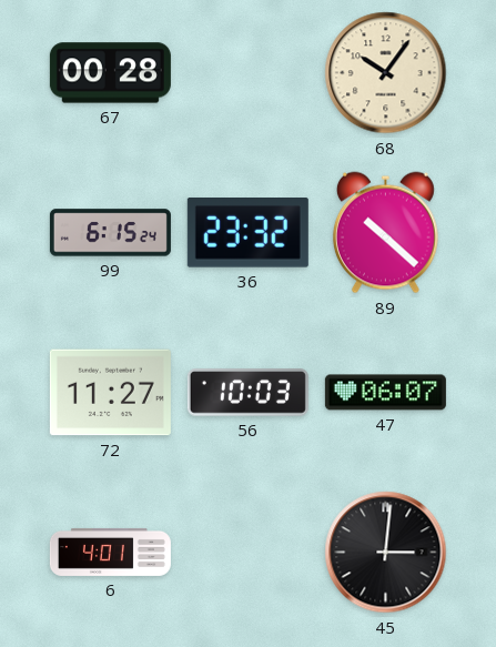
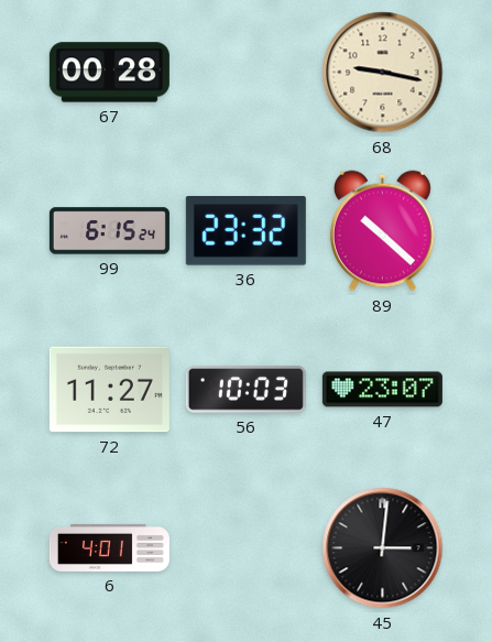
68: 10:06 -> 9:17
47: 06:07 -> 23:07
